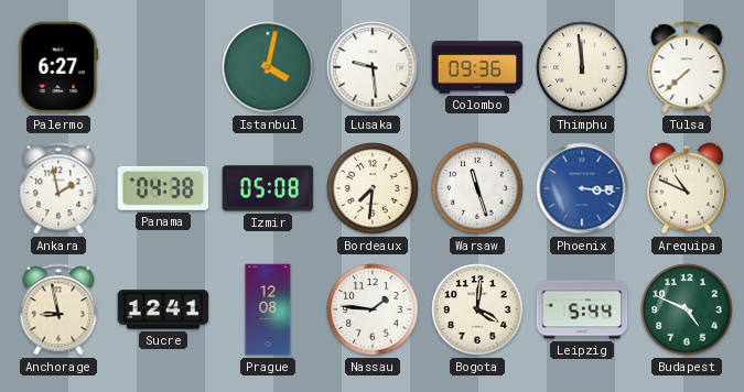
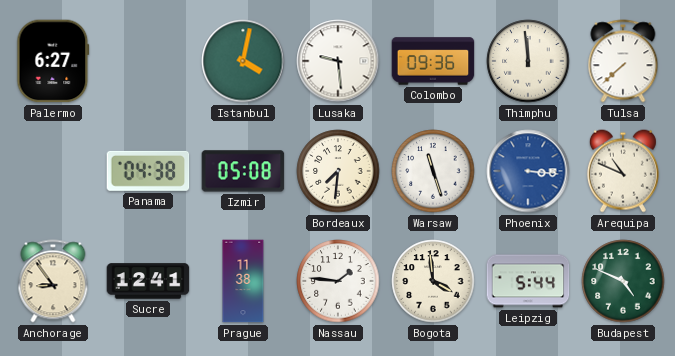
Ankara: 1:58 -> none
Anchorage: 8:58 -> 8:54
Prague: 12:08 -> 11:38
Bogota: 4:01 -> 3:59
